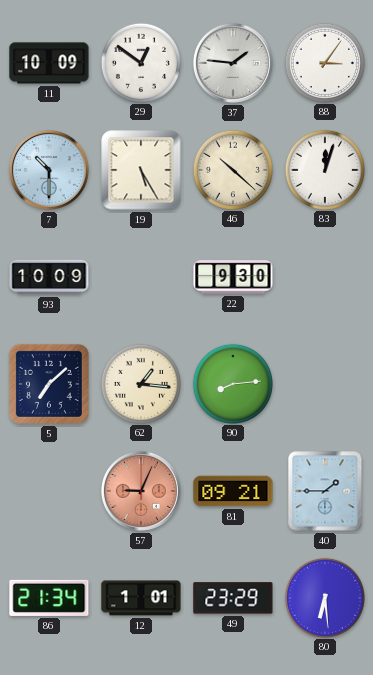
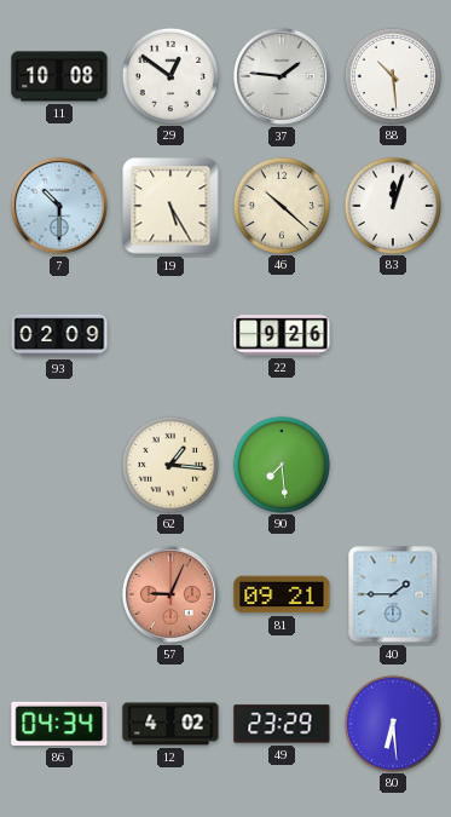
11: 10:09 -> 10:08
88: 3:06 -> 10:29
93: 10:09 -> 02:09
22: 9:30 -> 9:26
5: 7:08 -> none
90: 8:14 -> 7:29
86: 21:34 -> 04:34
12: 1:01 -> 4:02
